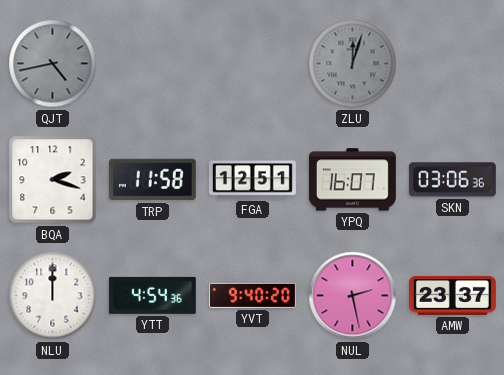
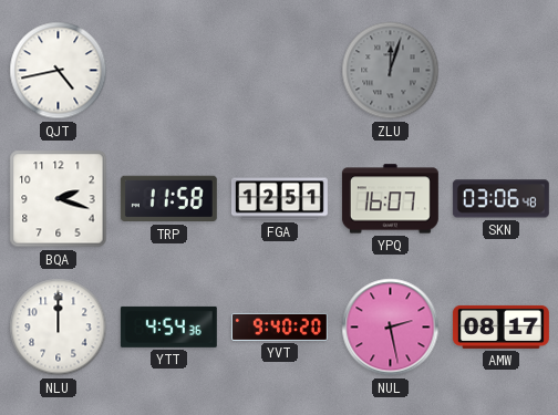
QJT dial: grey -> white
SKN: 03:06:36 -> 03:06:48
AMW: 23:37 -> 08:17
